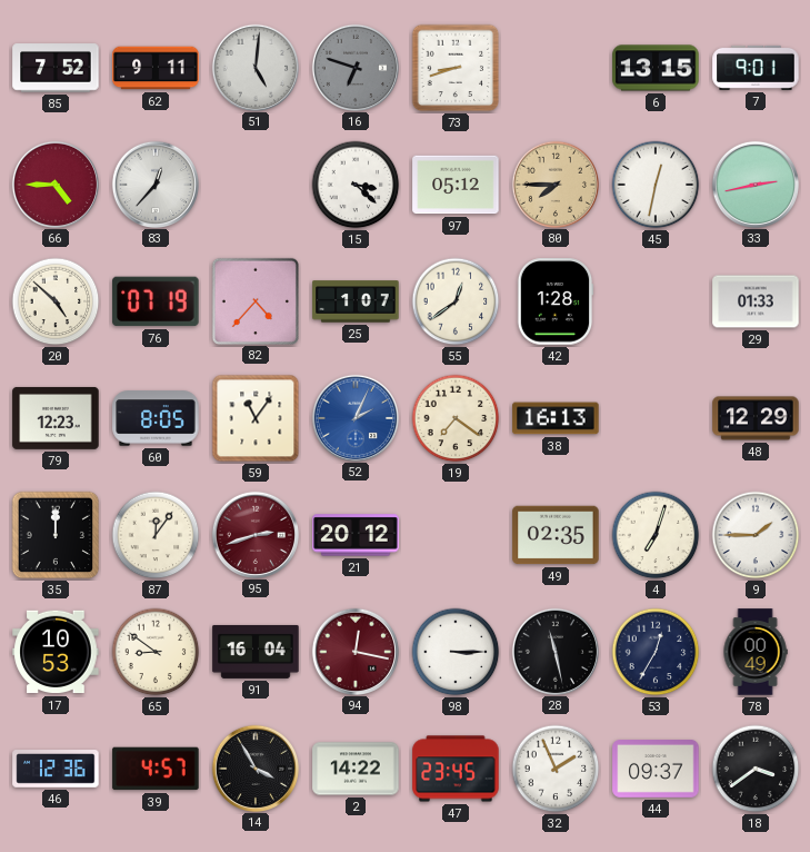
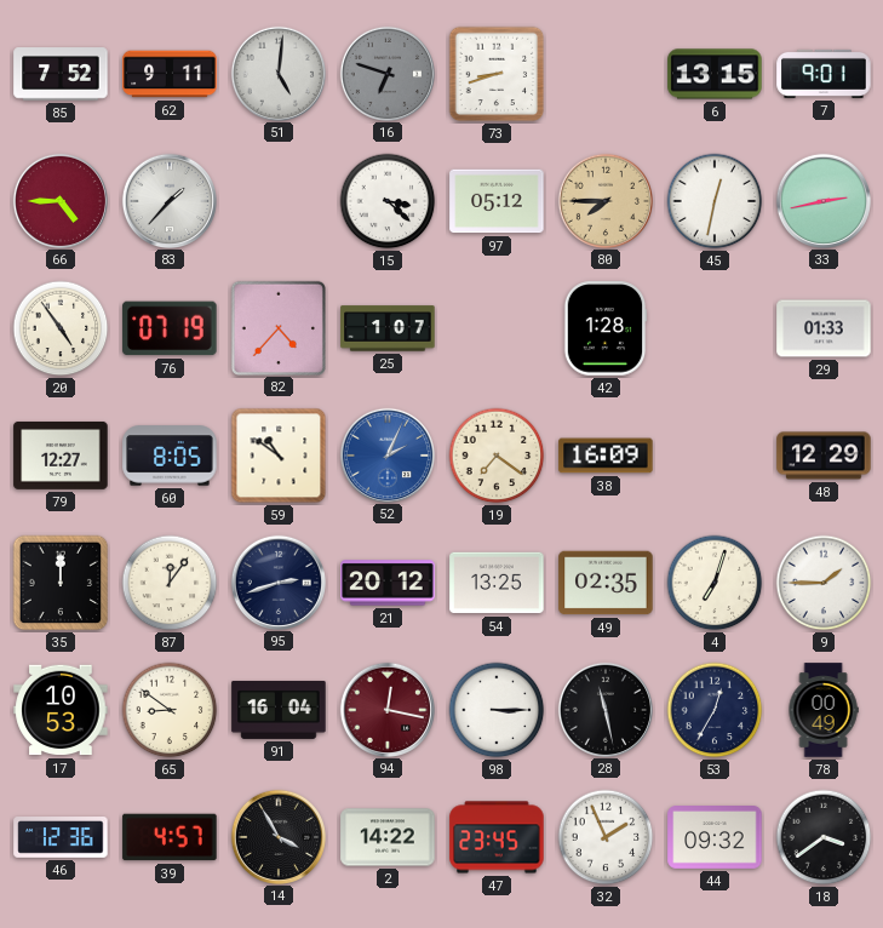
83: 12:37 -> 1:37
20: 4:52 -> 4:54
55: 12:39 -> none
79: 12:23 -> 12:27
59: 11:06 -> 10:51
38: 16:13 -> 16:09
95 dial: burgundy -> navy
54: none -> 13:25
44: 09:37 -> 09:32
